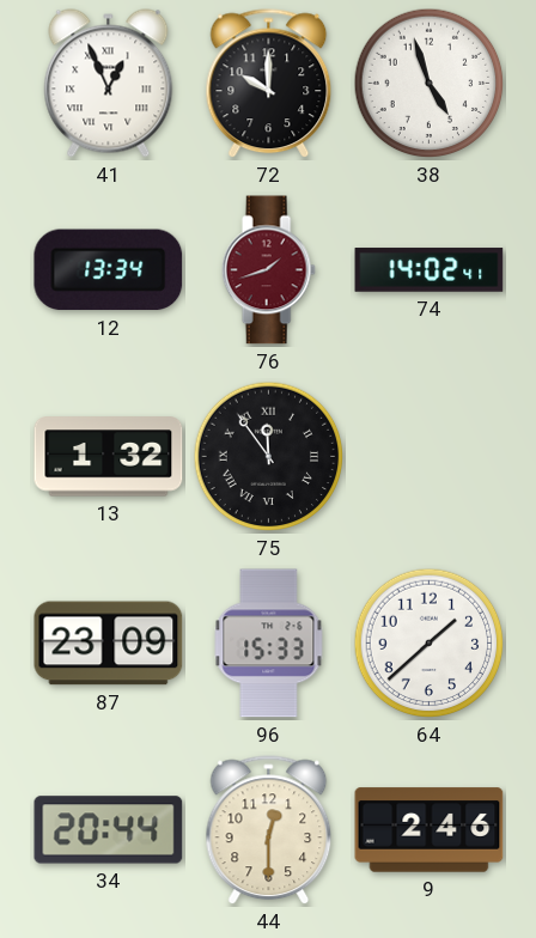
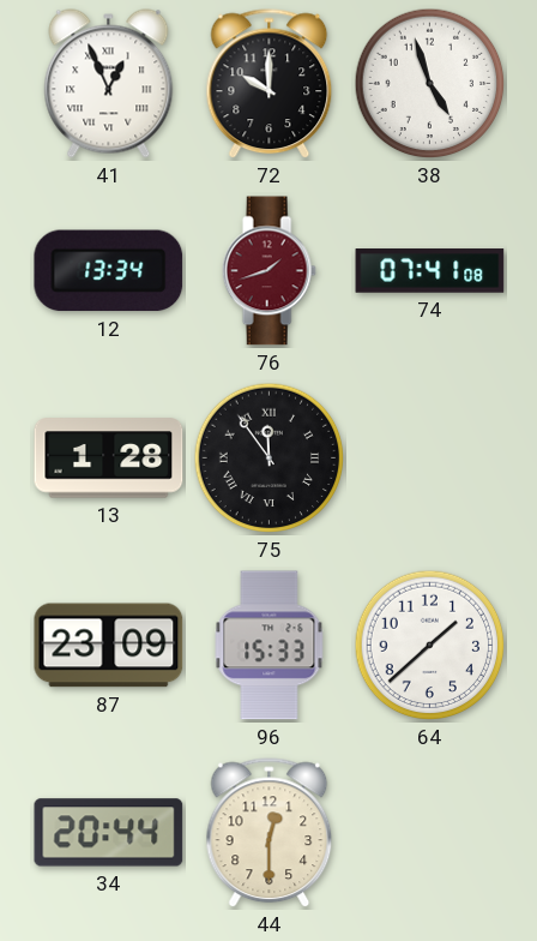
74: 14:02 -> 07:41
13: 1:32 -> 1:28
9: 2:46 -> none
